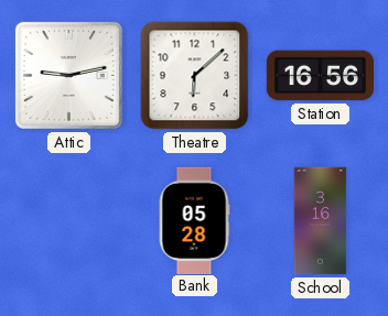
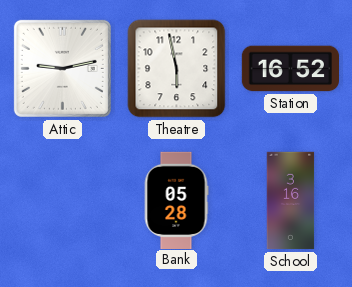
Theatre: 6:08 -> 5:58
Station: 16:56 -> 16:52
